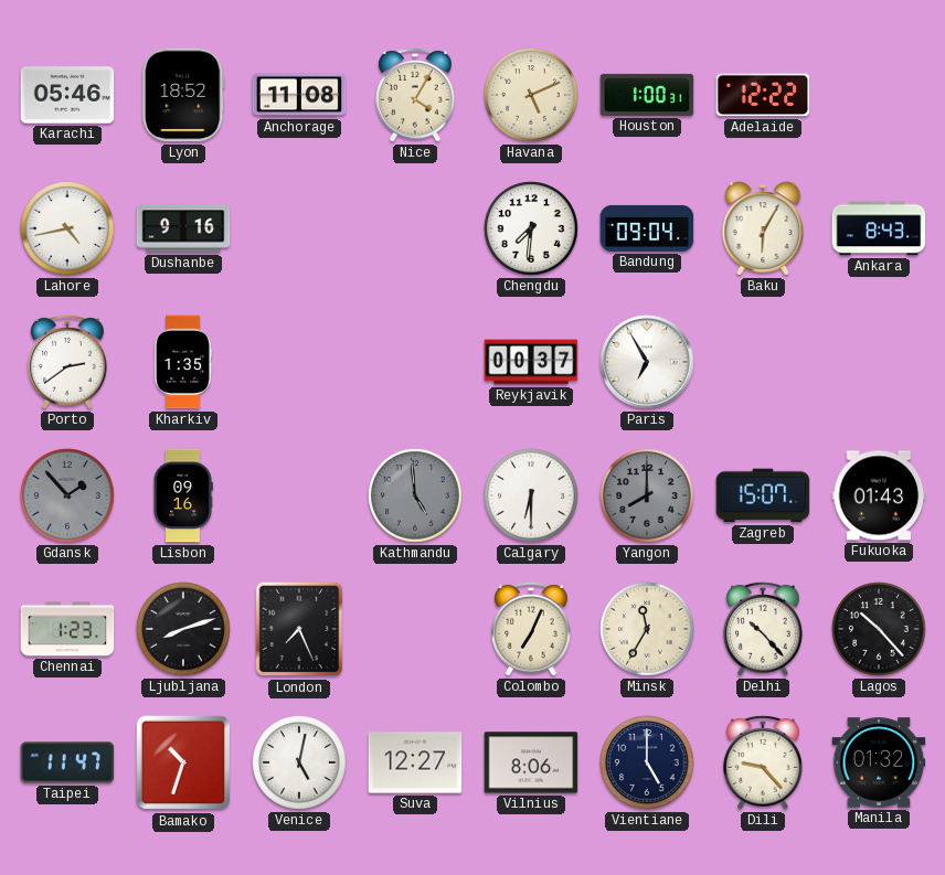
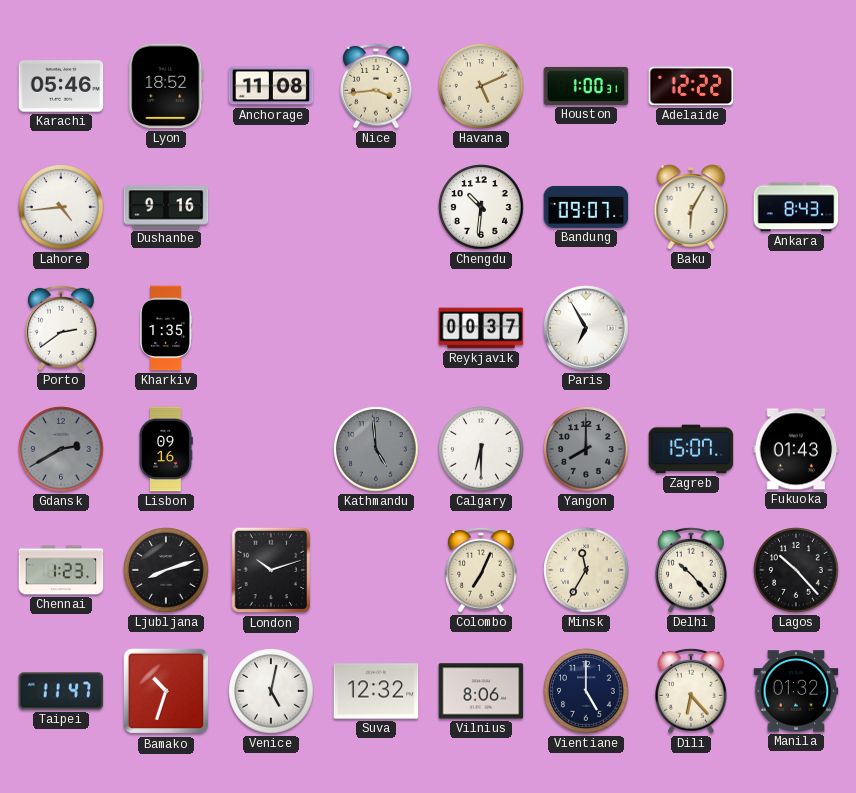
Nice: 4:05 -> 3:44
Lahore: 4:43 -> 4:44
Chengdu: 7:31 -> 10:31
Bandung: 09:04 -> 09:07
Gdansk: 1:53 -> 2:40
London: 7:26 -> 10:12
Suva: 12:27 -> 12:32
Dili: 9:23 -> 6:23
